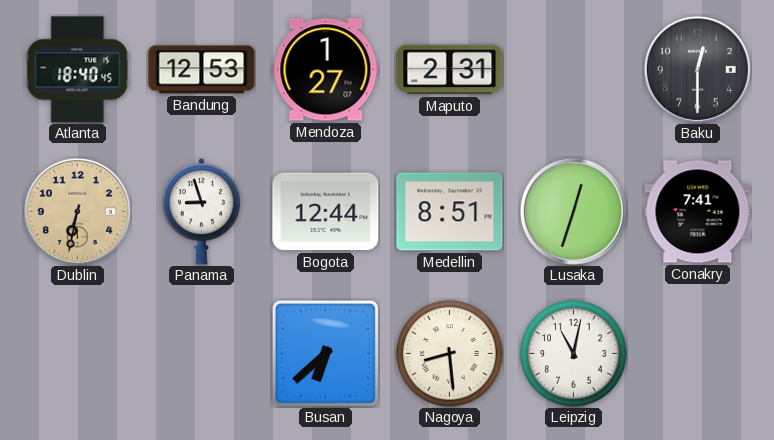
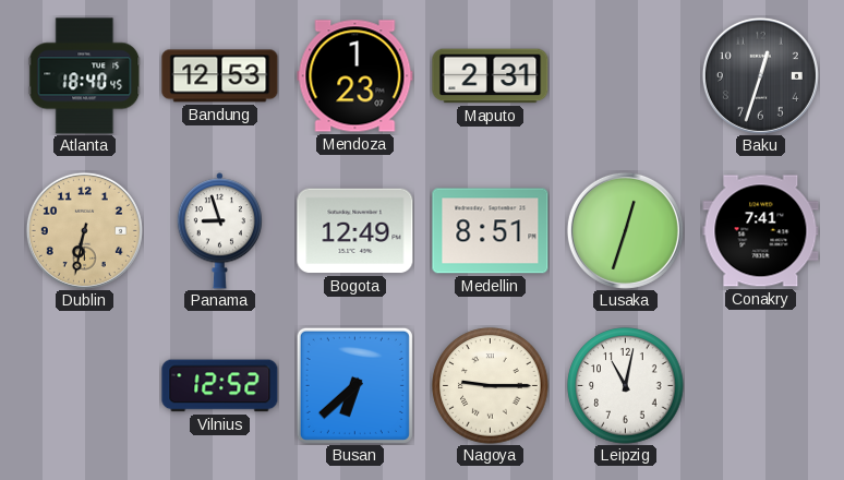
Mendoza: 1:27 -> 1:23
Baku: 12:30 -> 12:33
Bogota: 12:44 -> 12:49
Vilnius: none -> 12:52
Nagoya: 8:29 -> 9:15
